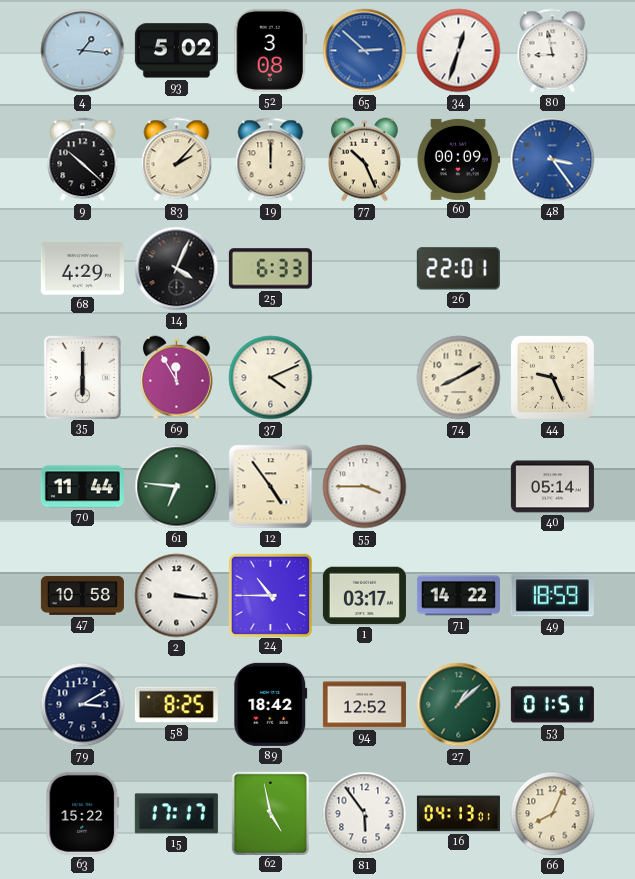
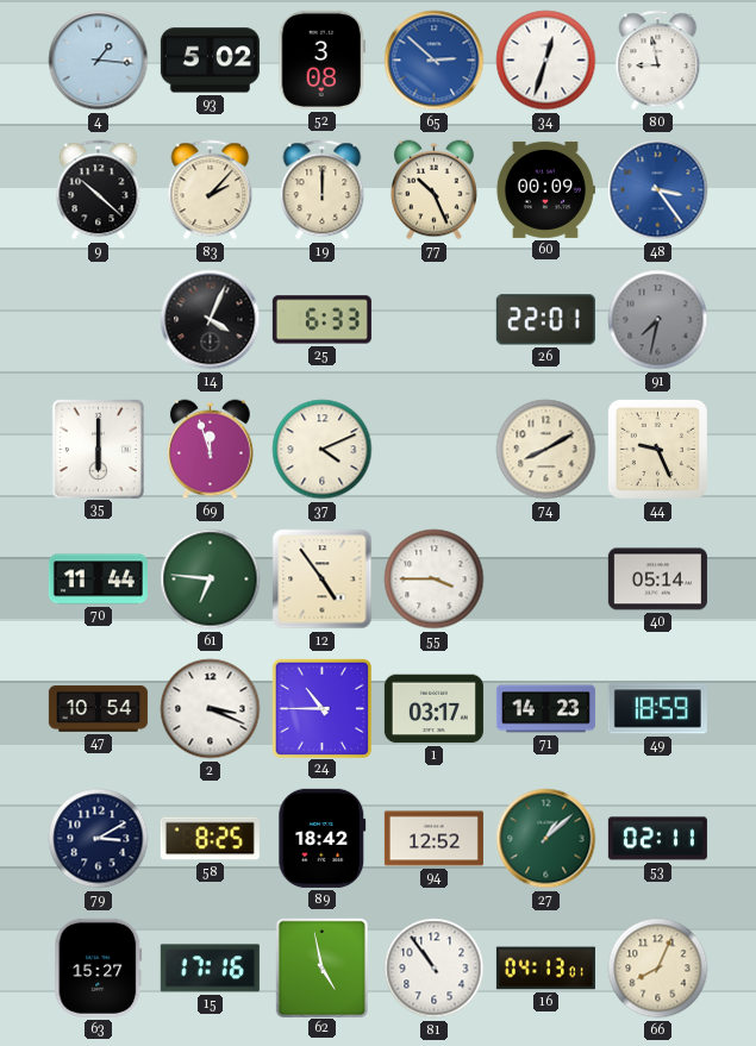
68: 4:29 -> none
91: none -> 7:32
69: 11:55 -> 11:57
47: 10:58 -> 10:54
2: 3:16 -> 3:19
71: 14:22 -> 14:23
53: 01:51 -> 02:11
63: 15:22 -> 15:27
15: 17:17 -> 17:16
81: 5:54 -> 10:54
